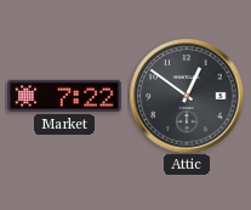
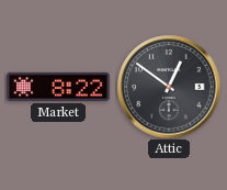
Market: 7:22 -> 8:22
